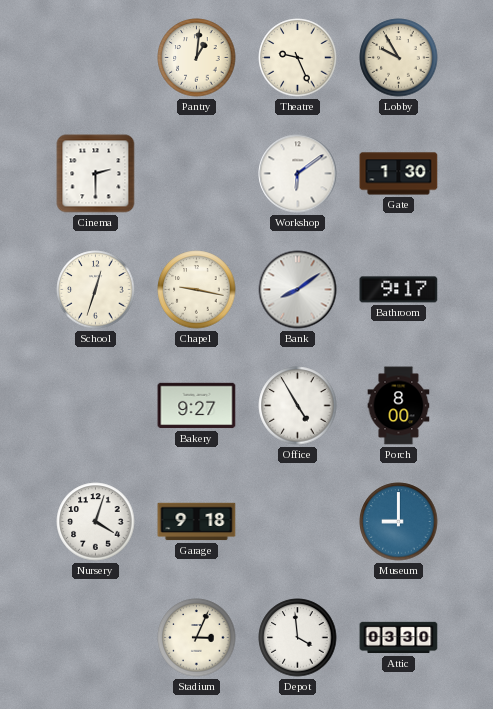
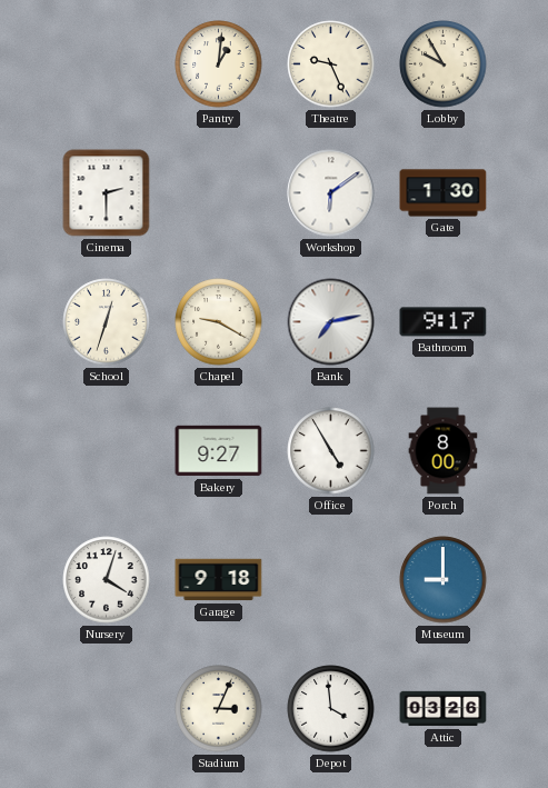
Chapel: 9:17 -> 9:20
Bank: 8:09 -> 7:13
Attic: 03:30 -> 03:26
